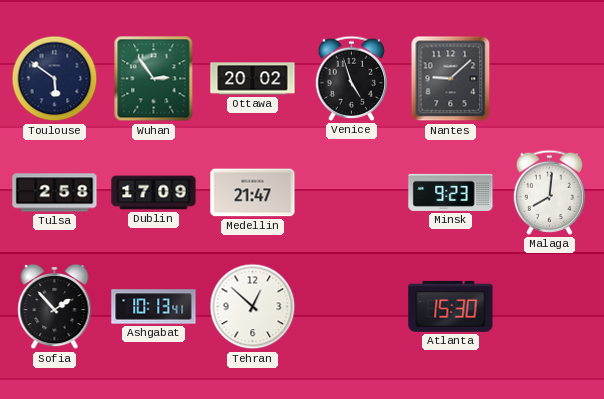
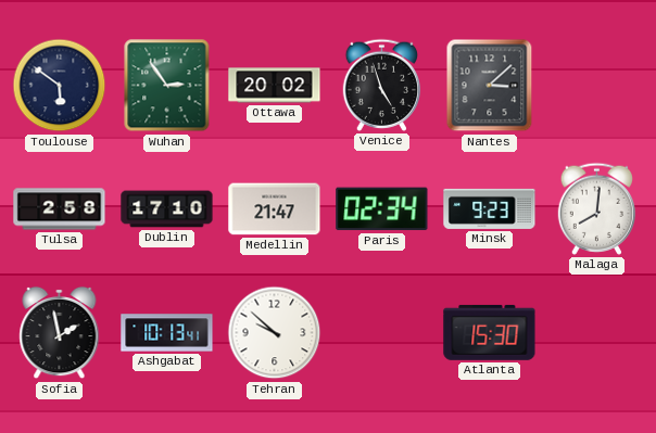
Nantes: 9:08 -> 3:08
Dublin: 17:09 -> 17:10
Paris: none -> 02:34
Sofia: 1:53 -> 1:58
Tehran: 12:52 -> 9:52
